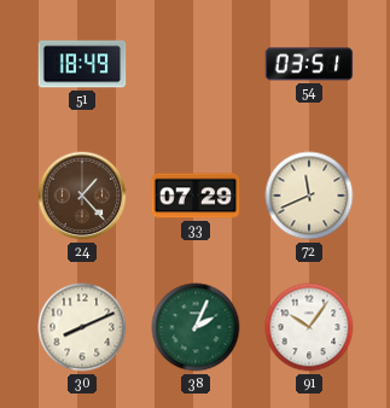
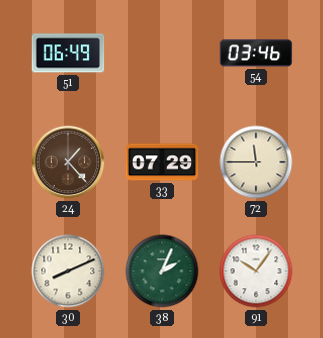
51: 18:49 -> 06:49
54: 03:51 -> 03:46
72: 11:41 -> 11:45
